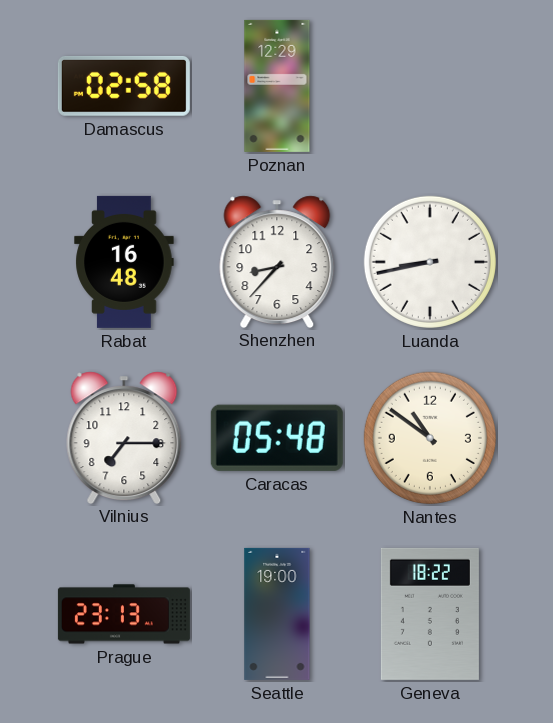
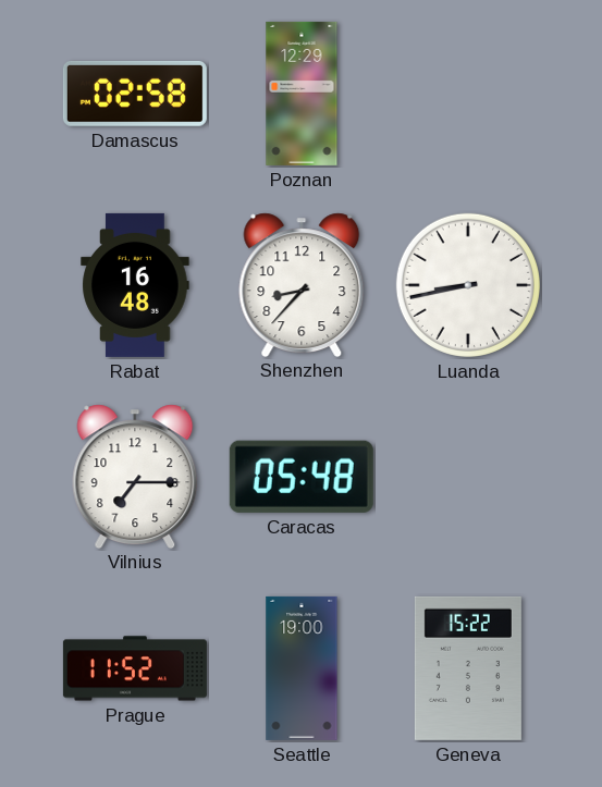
Nantes: 10:51 -> none
Prague: 23:13 -> 11:52
Geneva: 18:22 -> 15:22
